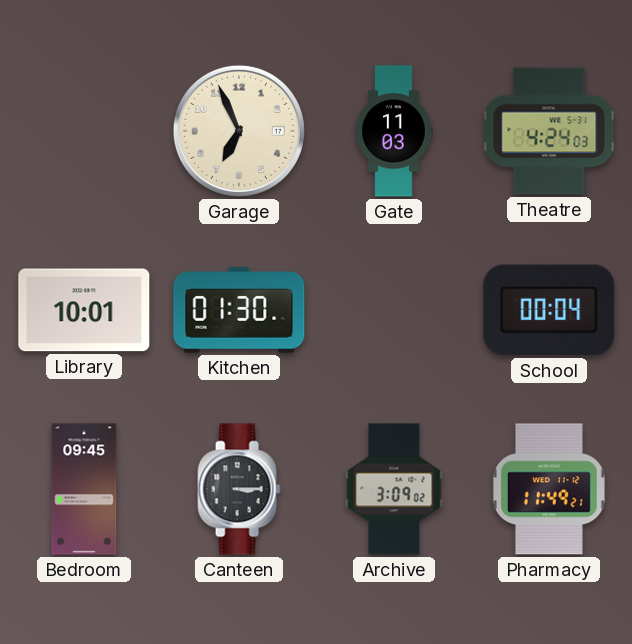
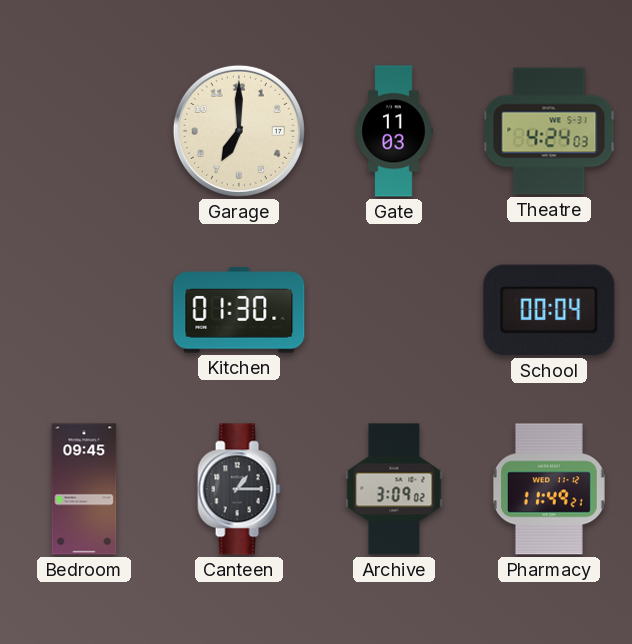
Garage: 6:56 -> 7:00
Library: 10:01 -> none
Canteen: 3:15 -> 1:15
